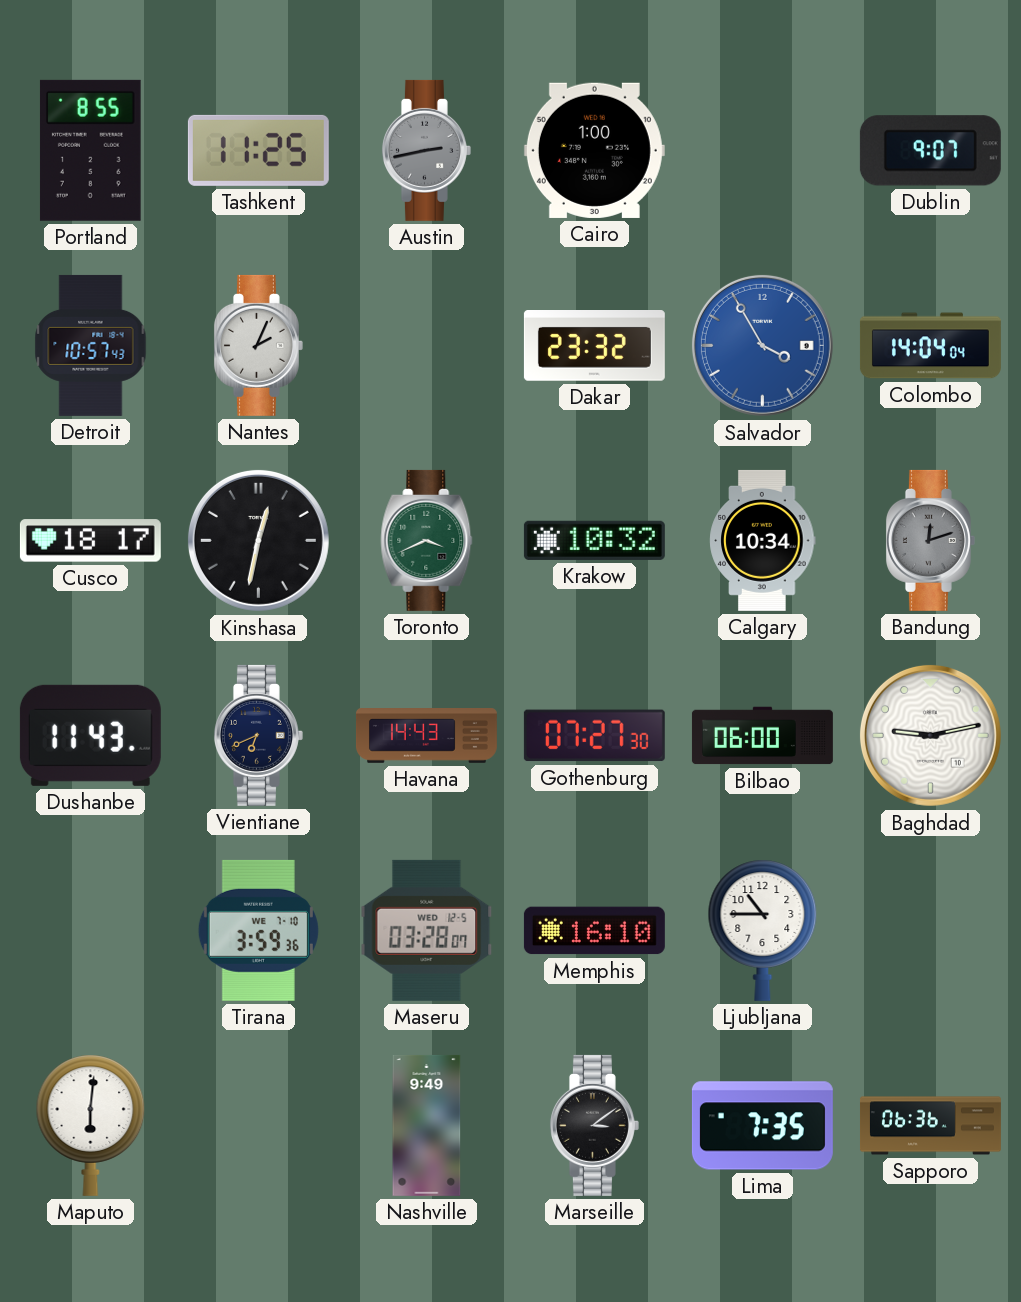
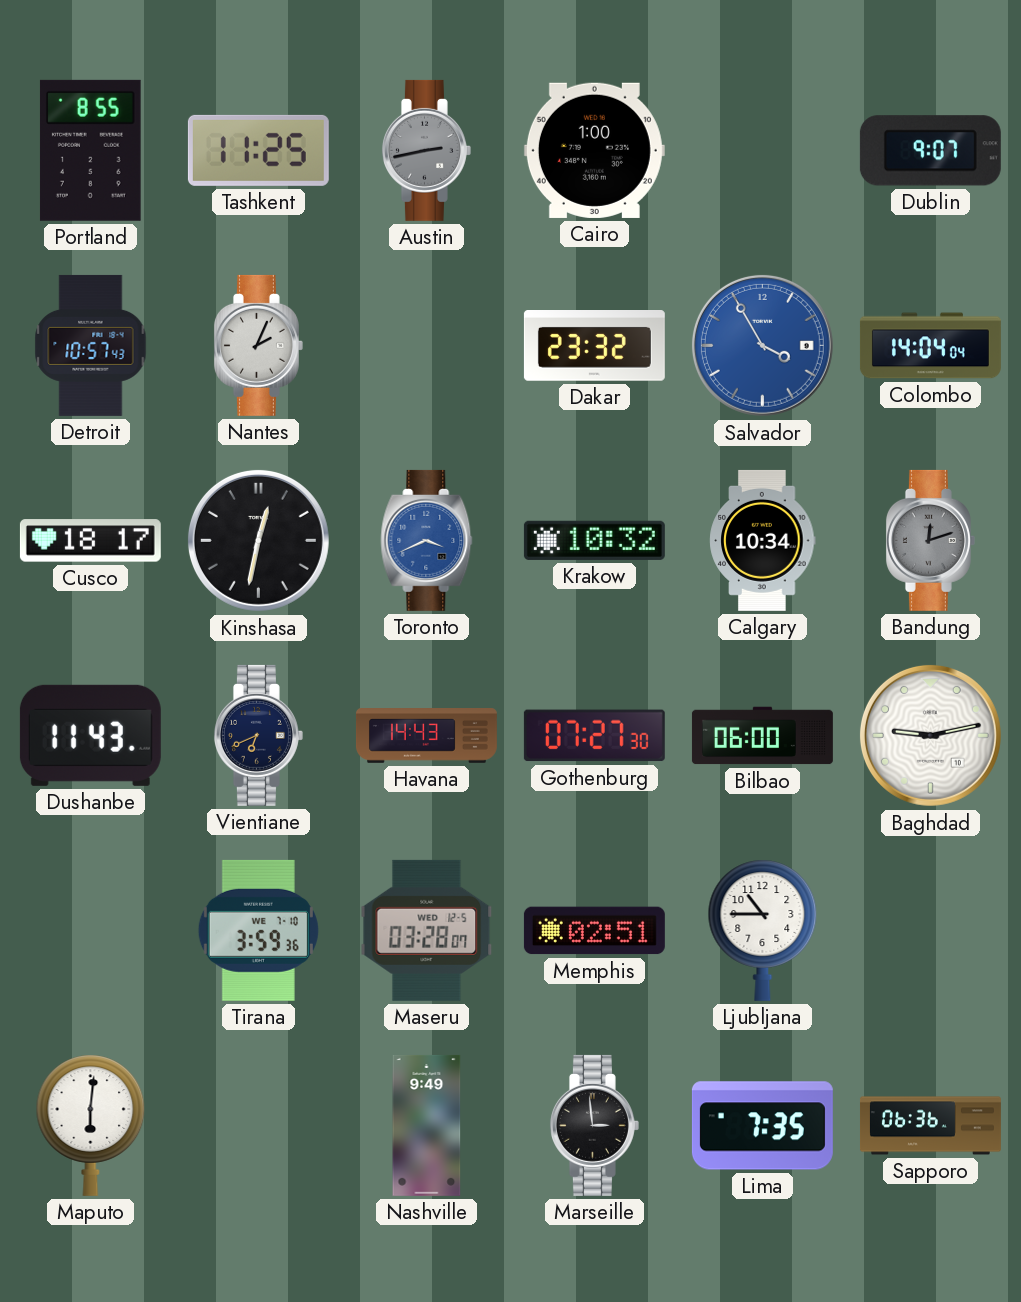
Toronto dial: green -> blue
Memphis: 16:10 -> 02:51
Marseille: 3:09 -> 2:59
